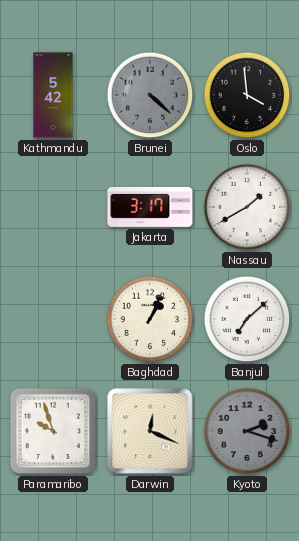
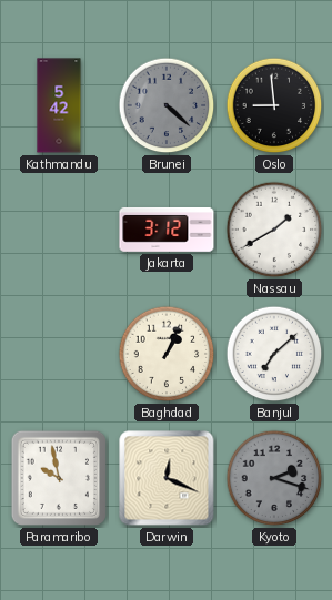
Oslo: 3:59 -> 8:59
Jakarta: 3:17 -> 3:12
Paramaribo: 9:57 -> 9:58
